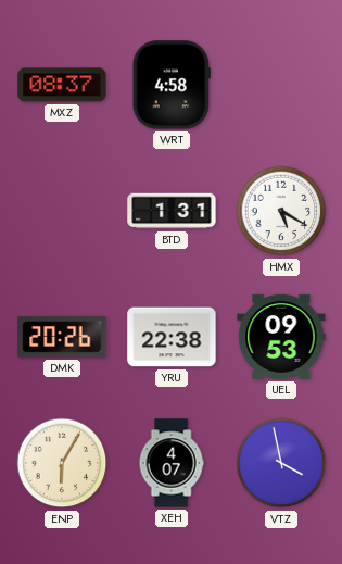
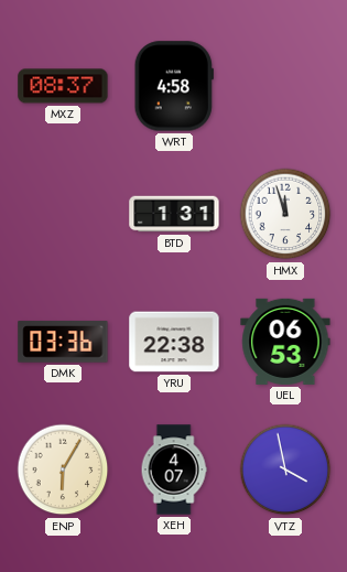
HMX: 5:20 -> 11:57
DMK: 20:26 -> 03:36
UEL: 09:53 -> 06:53
